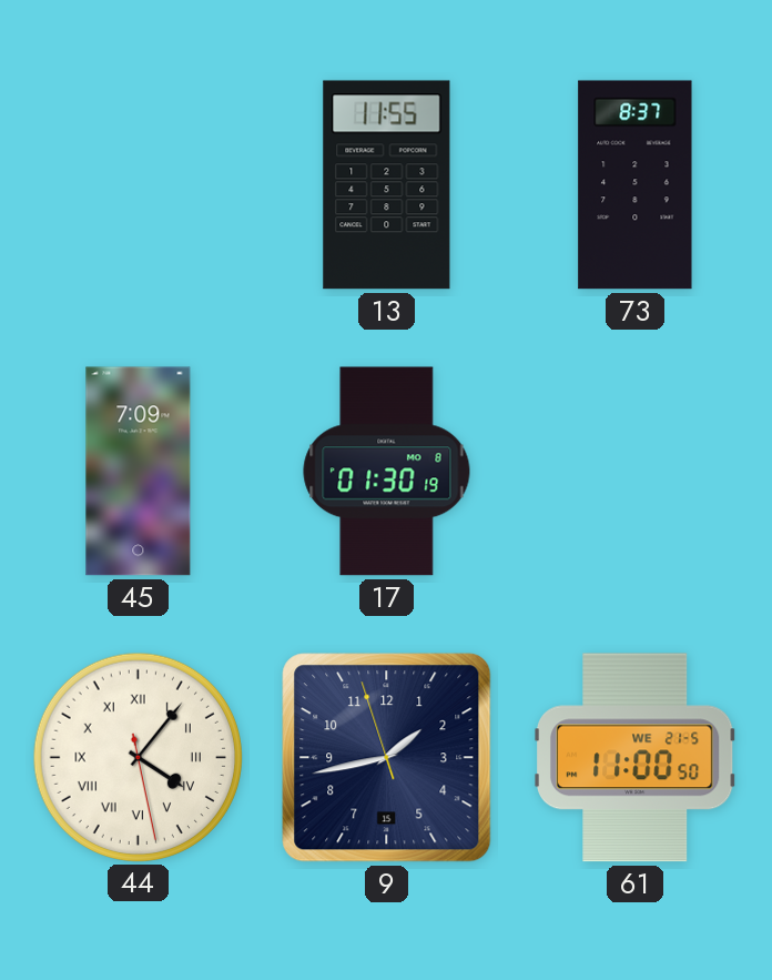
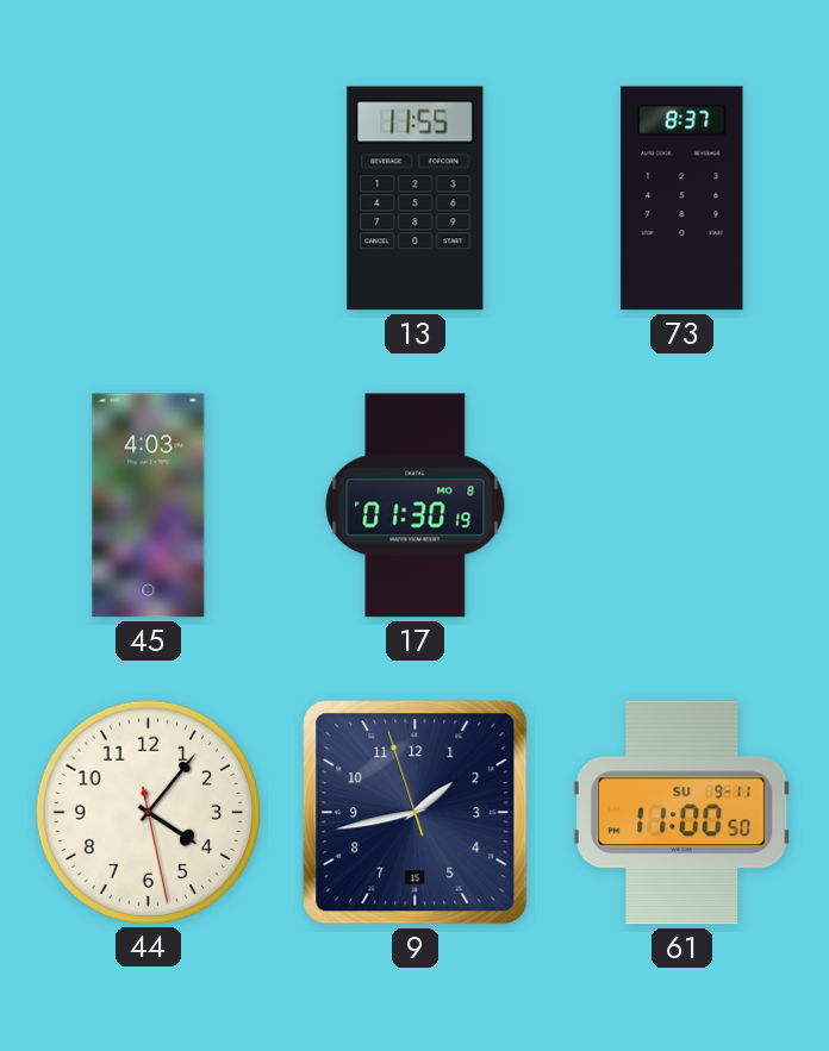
45: 7:09 -> 4:03
44 numerals: Roman -> Arabic
61 date: WE 21-5 -> SU 9-11
